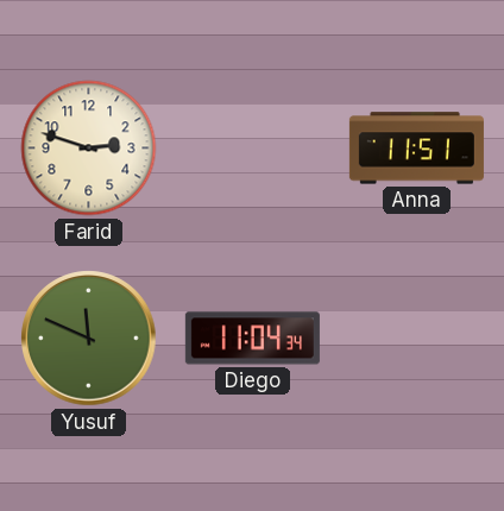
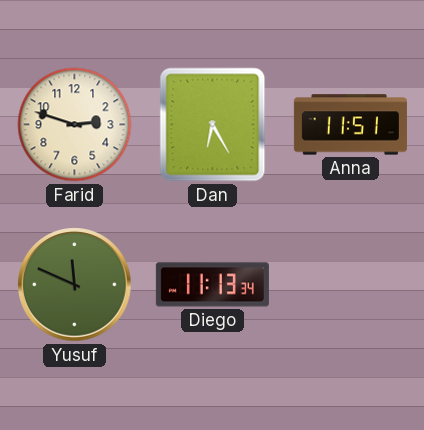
Dan: none -> 6:25
Diego: 11:04 -> 11:13
